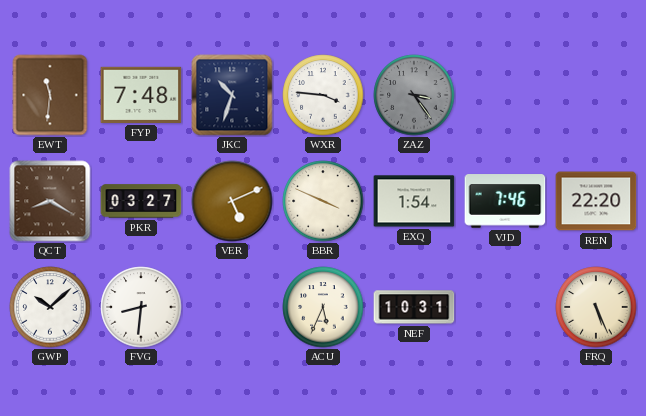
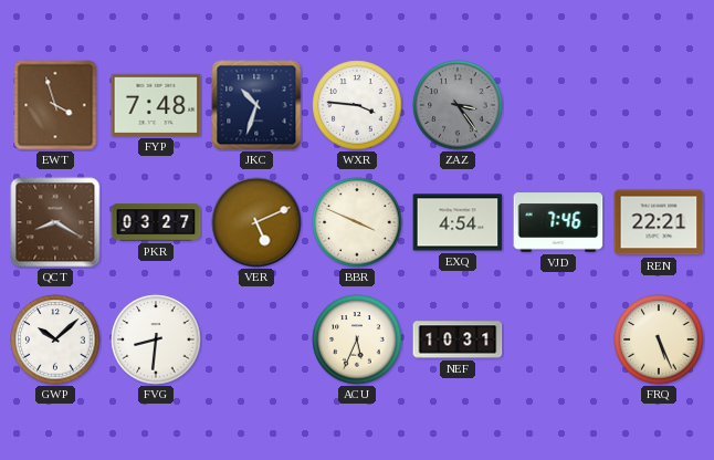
EWT: 11:31 -> 3:57
EXQ: 1:54 -> 4:54
REN: 22:20 -> 22:21
